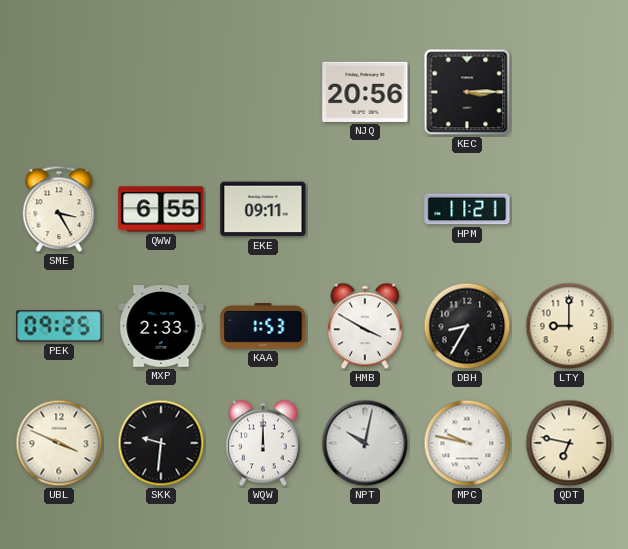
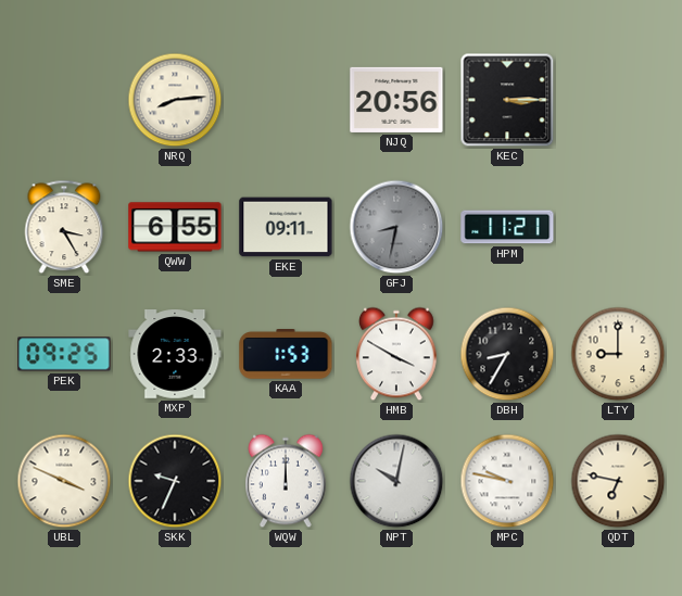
NRQ: none -> 8:14
GFJ: none -> 8:32
SKK: 9:31 -> 9:34
